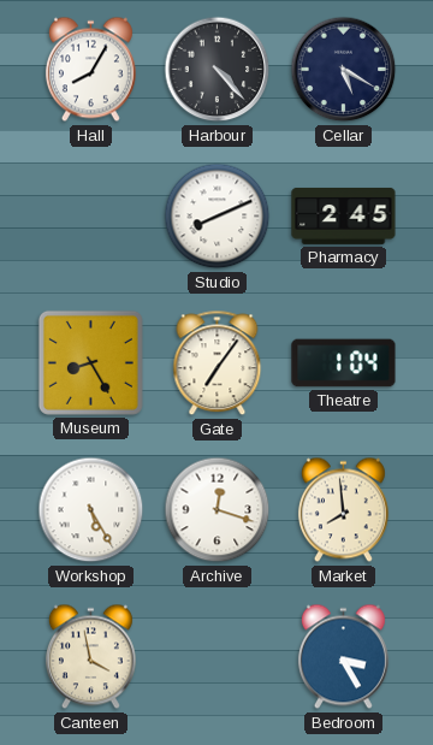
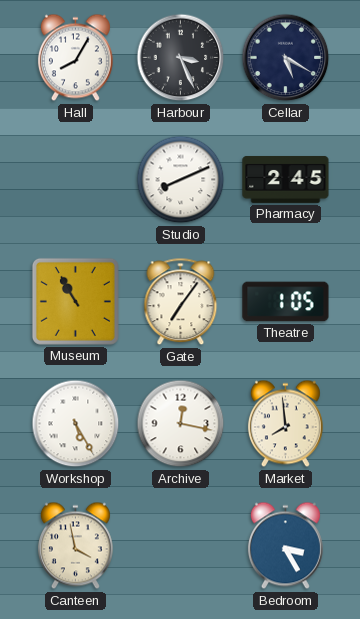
Harbour: 4:23 -> 3:26
Museum: 8:25 -> 10:55
Theatre: 1:04 -> 1:05
Archive: 12:18 -> 12:17
